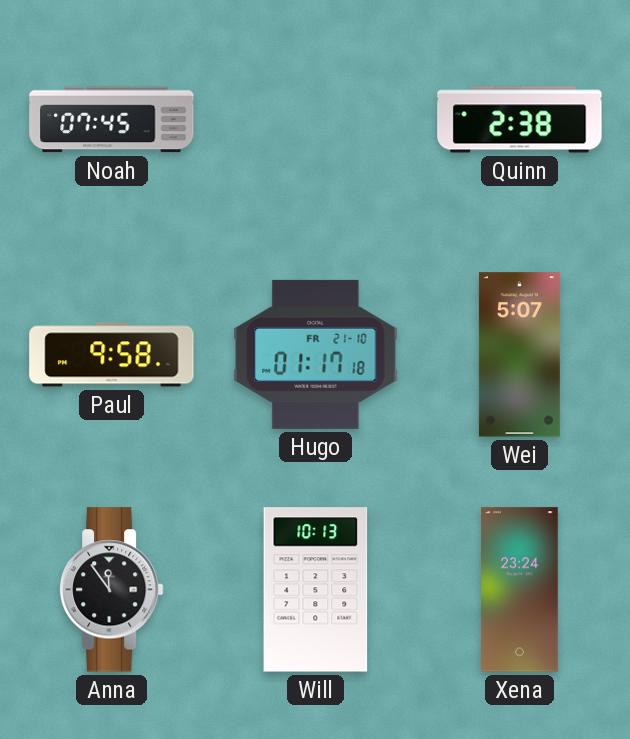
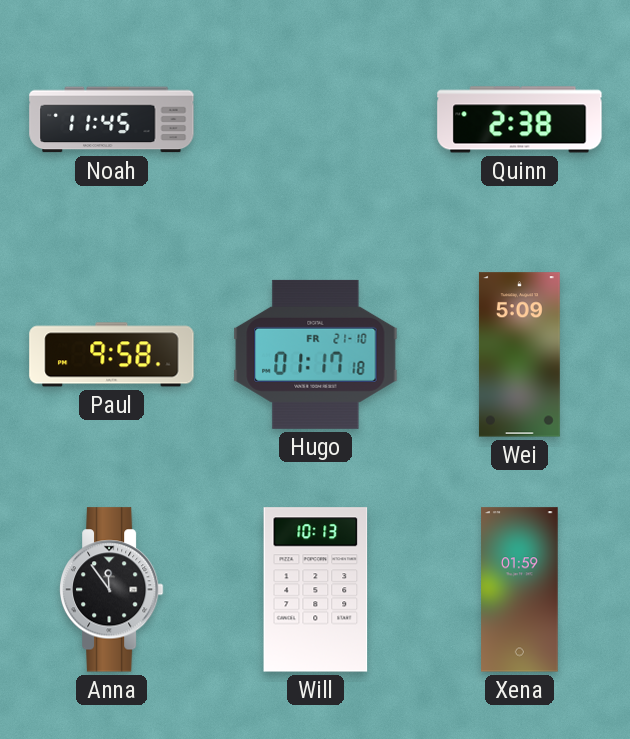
Noah: 07:45 -> 11:45
Wei: 5:07 -> 5:09
Xena: 23:24 -> 01:59
